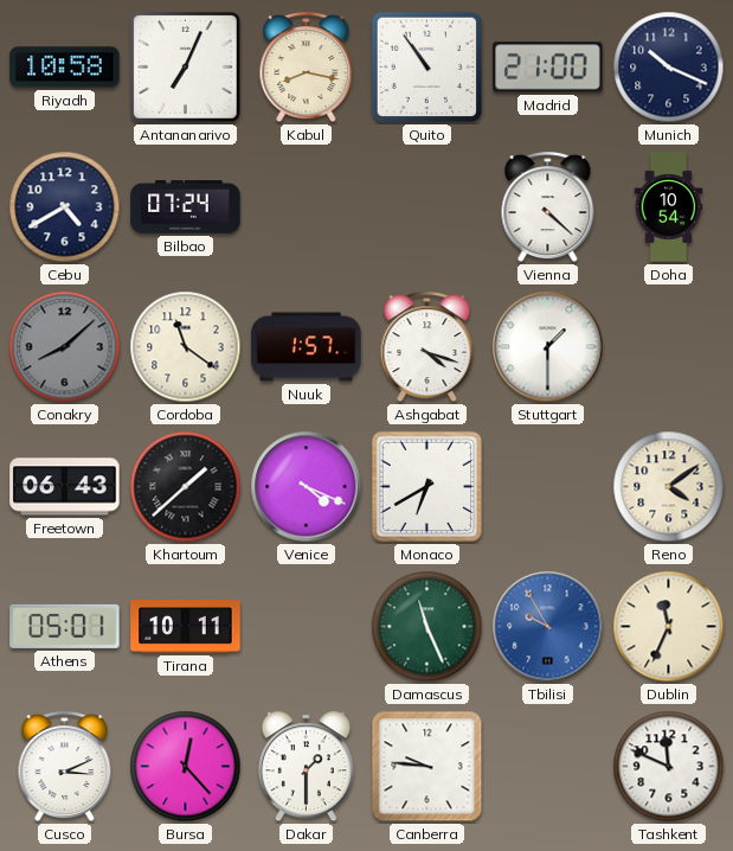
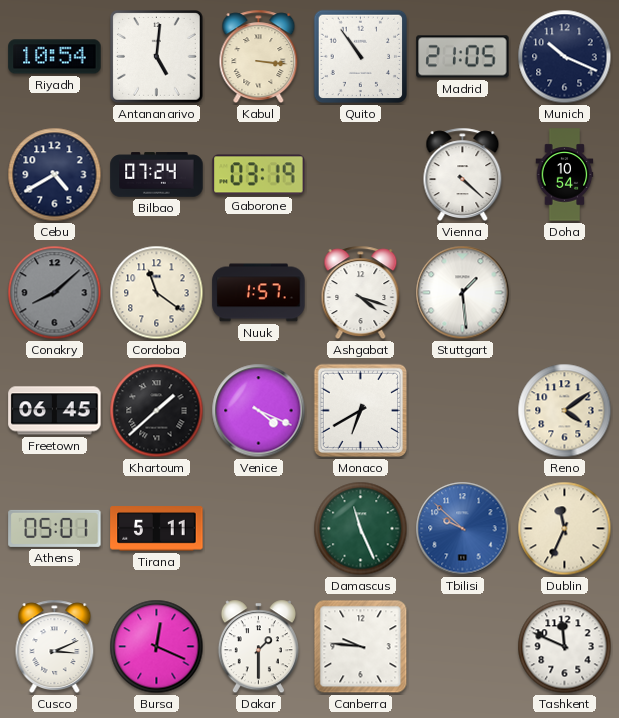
Riyadh: 10:58 -> 10:54
Antananarivo: 7:04 -> 5:01
Kabul: 8:17 -> 3:16
Madrid: 21:00 -> 21:05
Gaborone: none -> 03:19
Stuttgart: 1:30 -> 1:29
Freetown: 06:43 -> 06:45
Tirana: 10:11 -> 5:11
Tbilisi: 9:55 -> 9:52
Bursa: 12:23 -> 12:19
